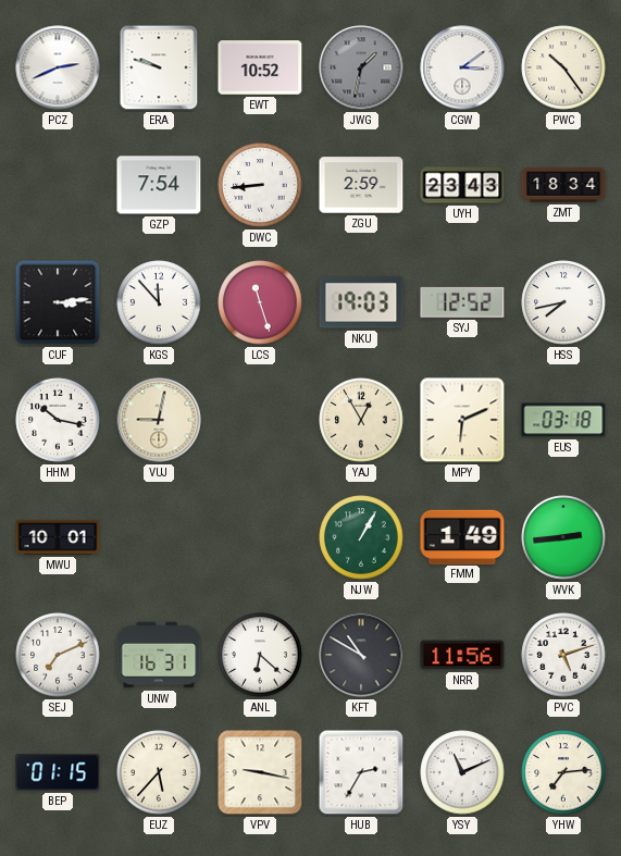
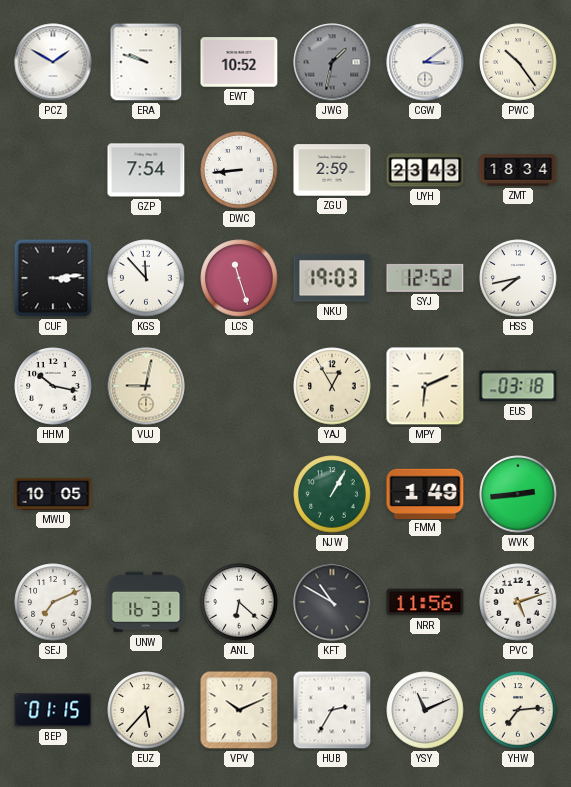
PCZ: 2:41 -> 1:50
MWU: 10:01 -> 10:05
VPV: 9:17 -> 10:11
